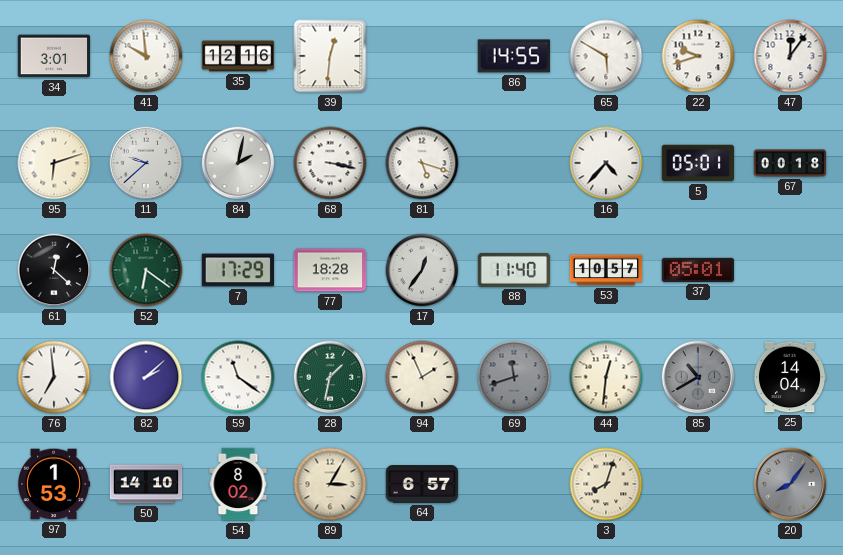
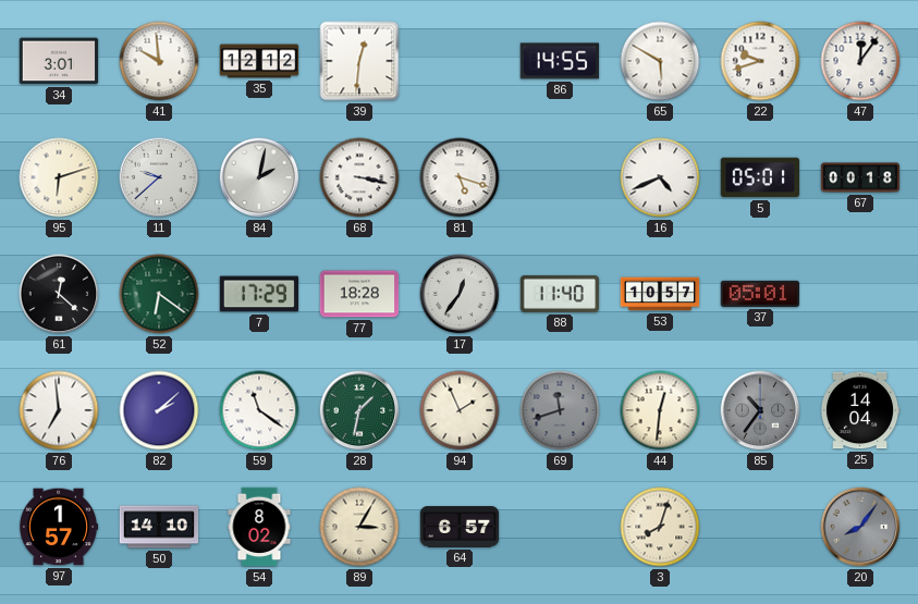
35: 12:16 -> 12:12
16: 4:37 -> 4:41
85: 10:40 -> 10:36
97: 1:53 -> 1:57
